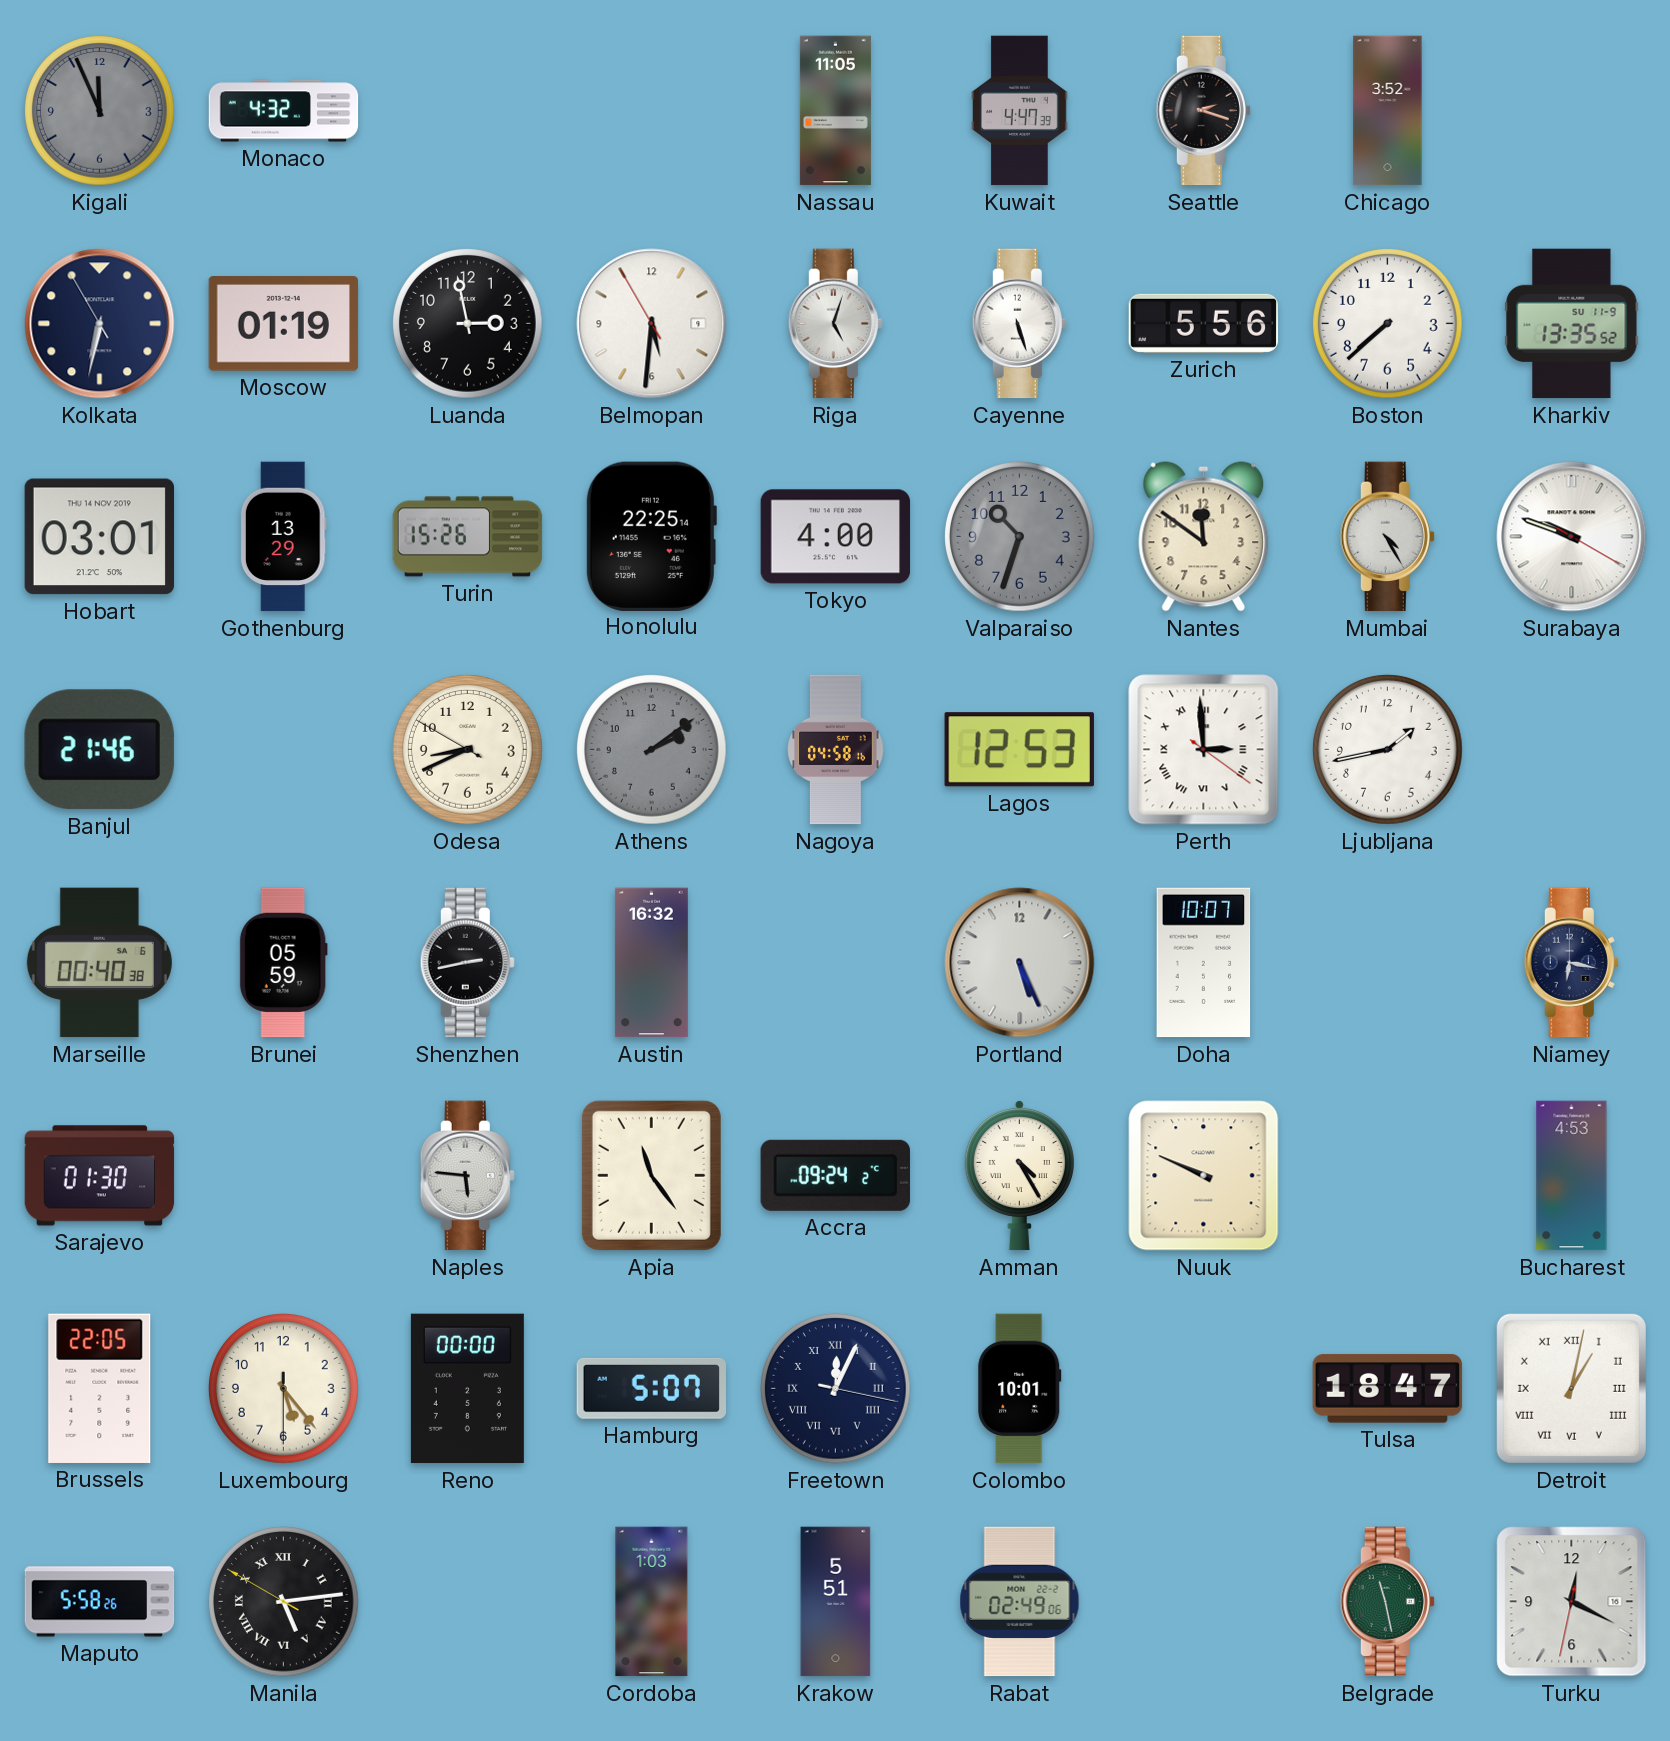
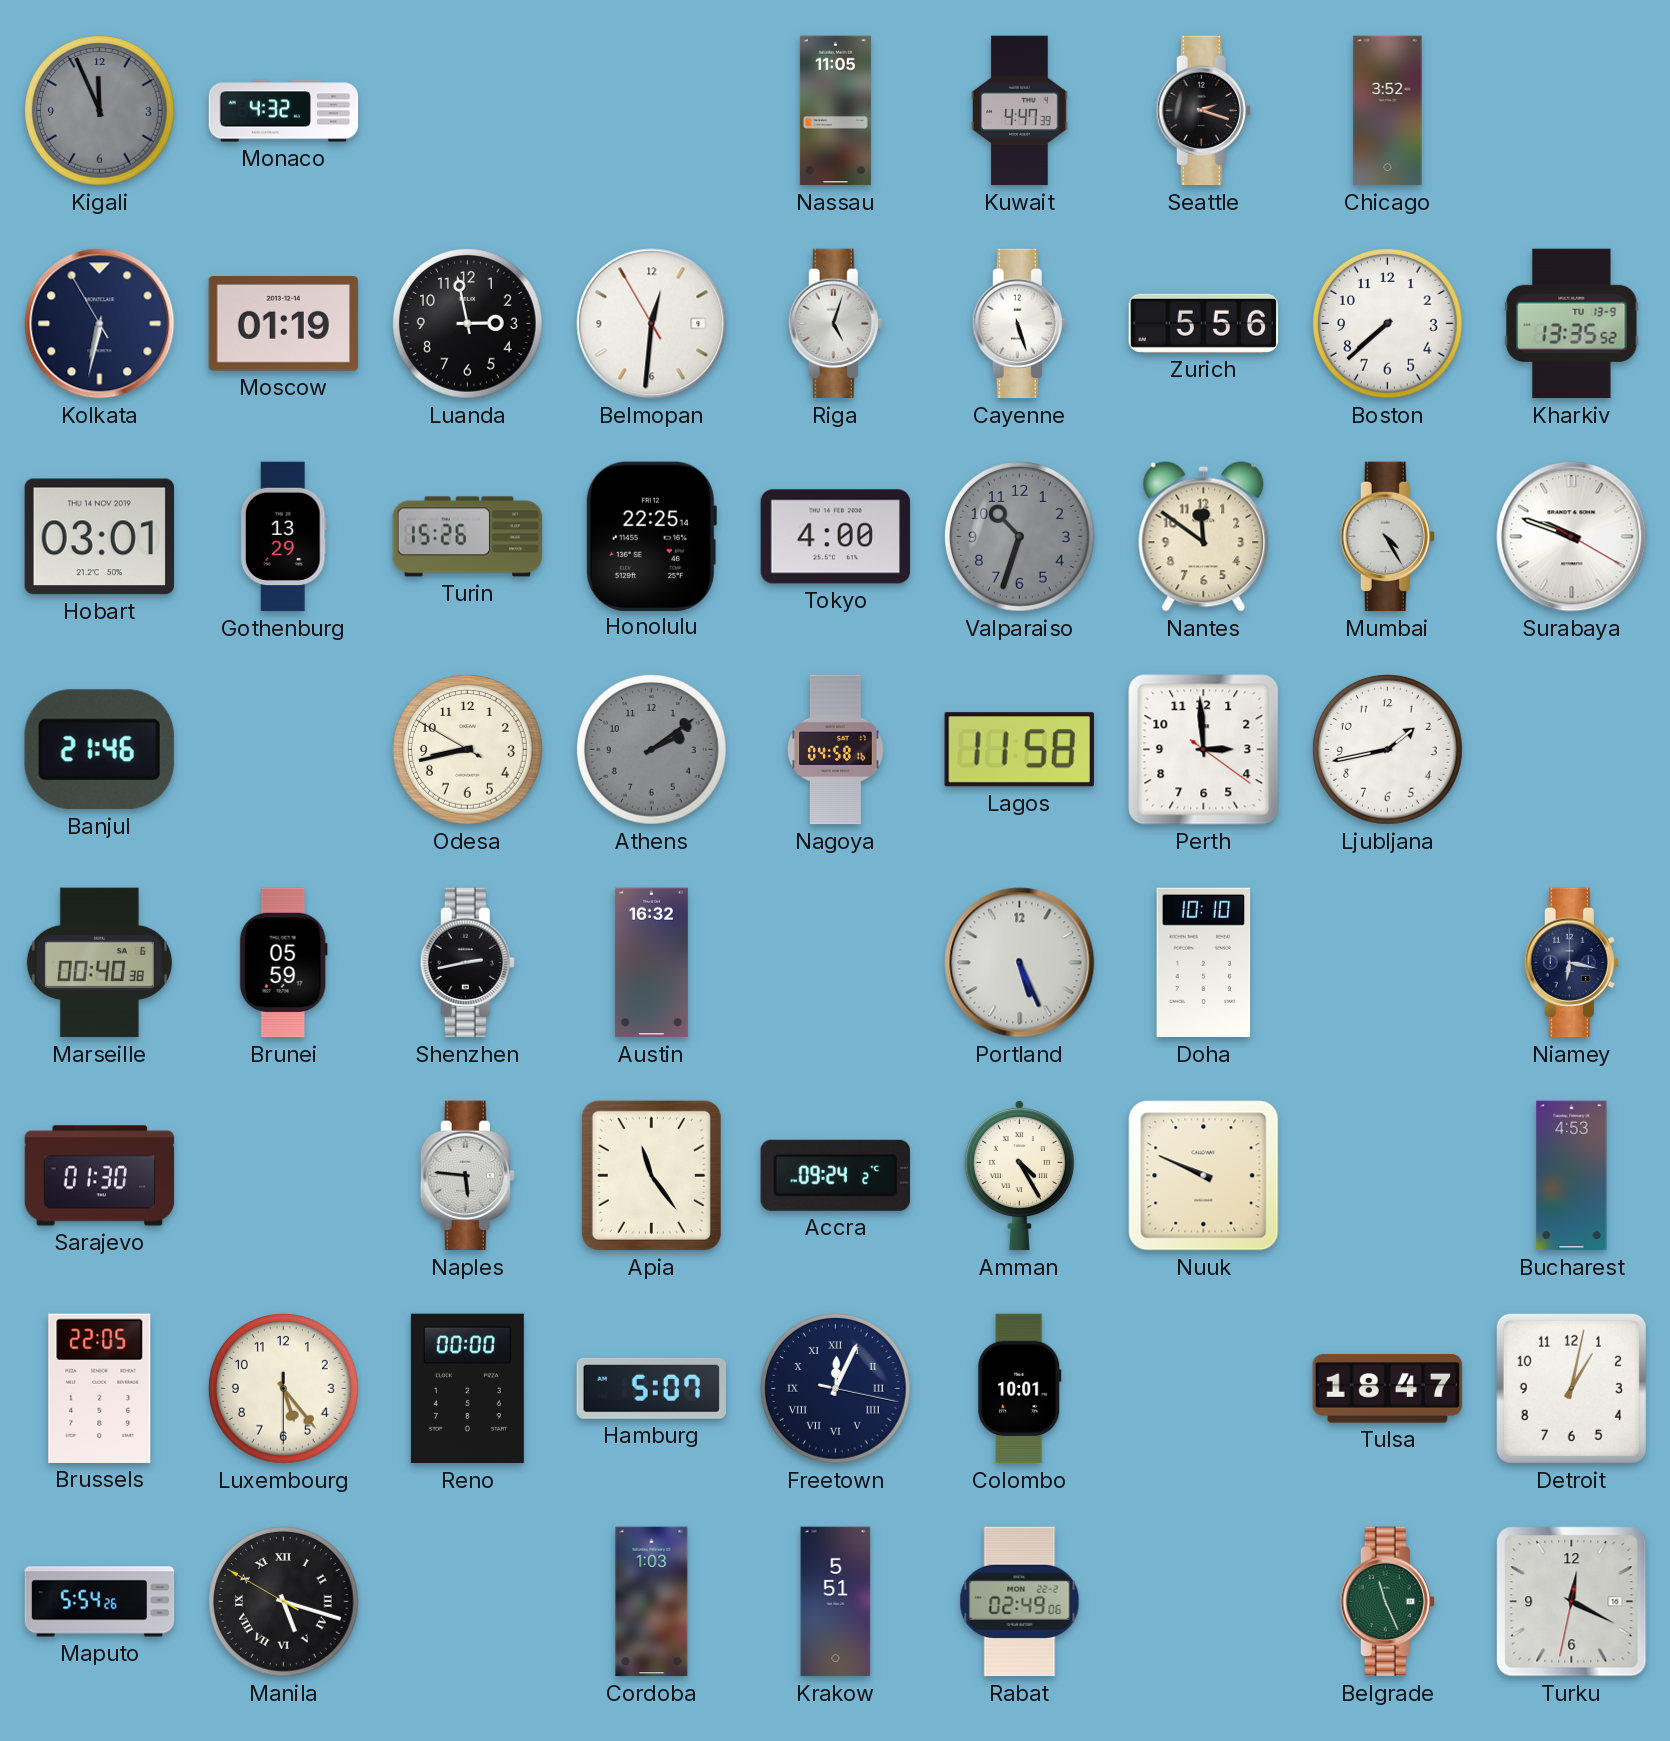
Belmopan: 5:30 -> 12:30
Kharkiv date: SU 11-9 -> TU 13-9
Odesa: 8:40 -> 8:42
Lagos: 12:53 -> 11:58
Perth numerals: Roman -> Arabic
Doha: 10:07 -> 10:10
Detroit numerals: Roman -> Arabic
Maputo: 5:58 -> 5:54
Manila: 5:13 -> 5:17
Belgrade: 11:28 -> 11:26
